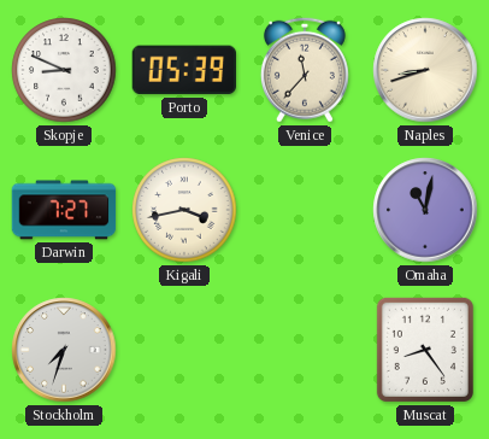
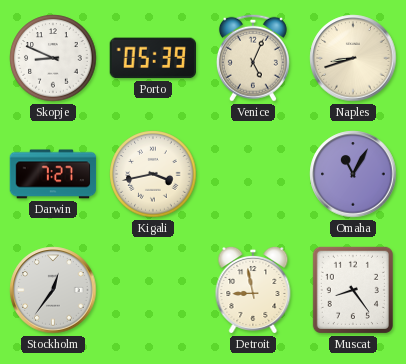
Venice: 11:37 -> 5:04
Omaha: 11:02 -> 11:05
Stockholm: 7:33 -> 12:36
Detroit: none -> 8:58
